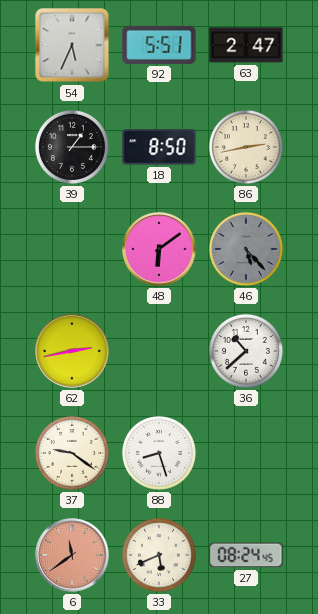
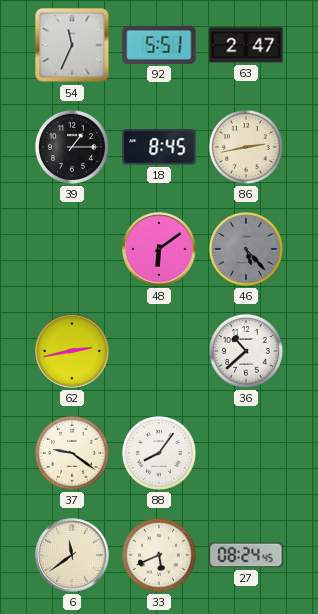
54: 5:34 -> 11:34
18: 8:50 -> 8:45
88: 8:27 -> 8:06
6 dial: salmon -> cream
